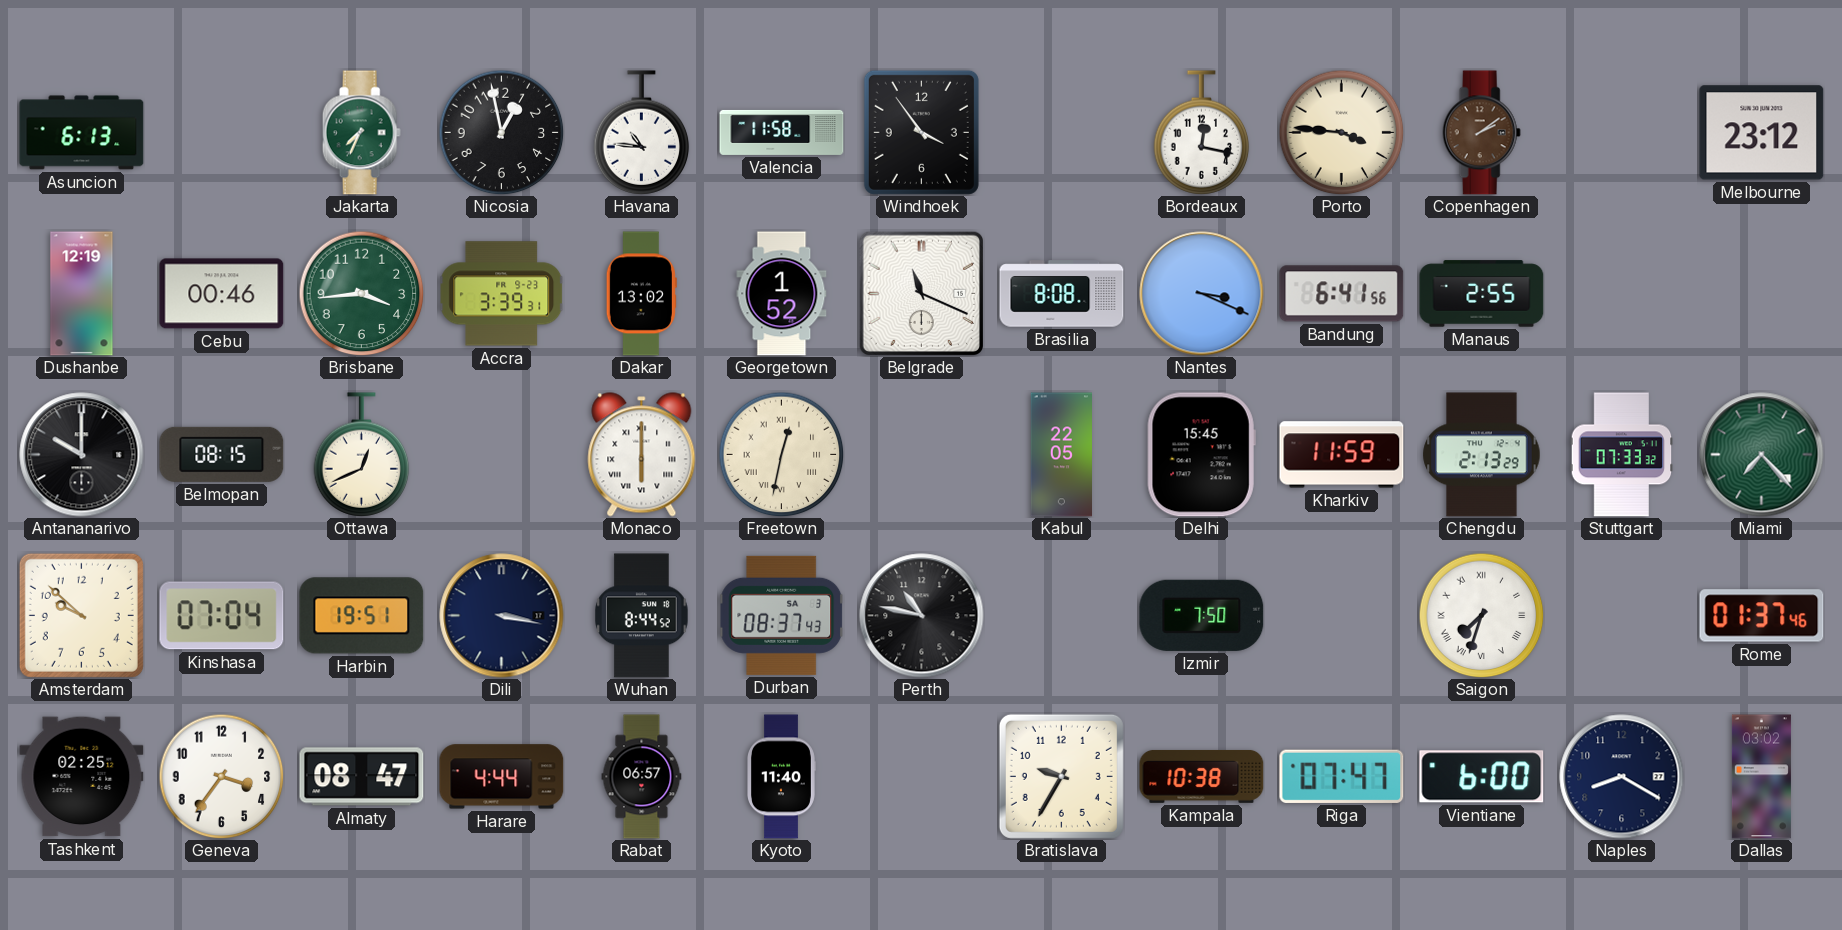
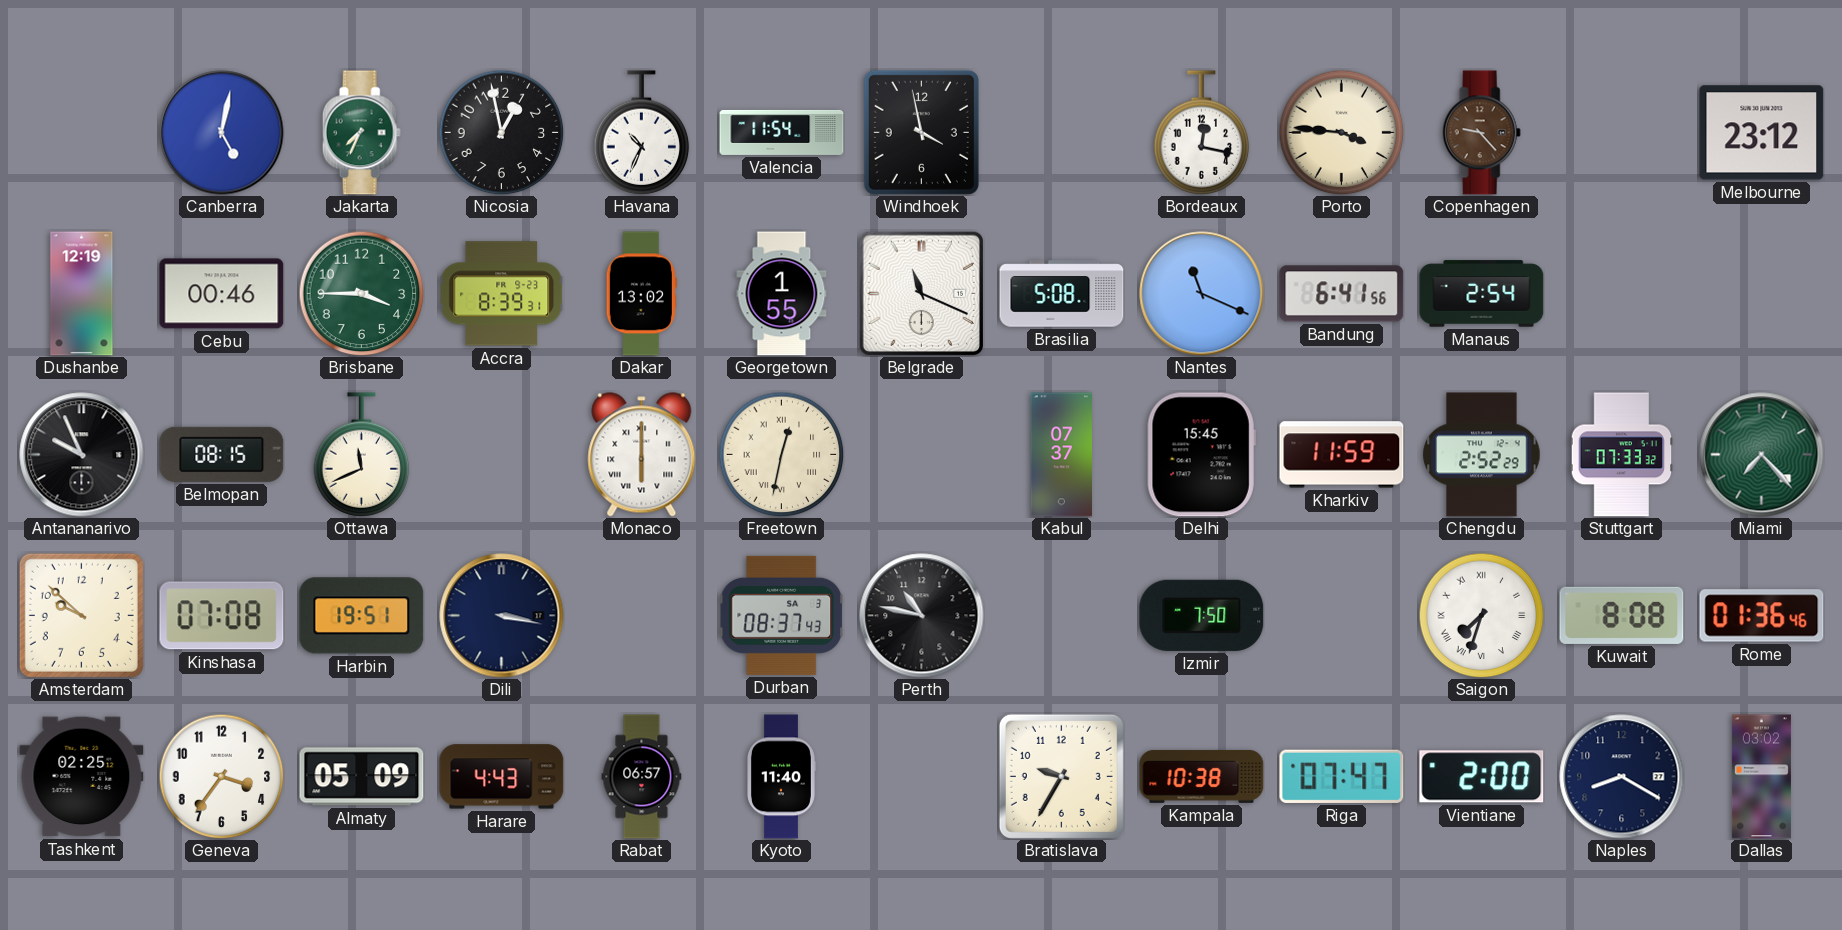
Asuncion: 6:13 -> none
Canberra: none -> 5:02
Havana: 10:46 -> 10:34
Valencia: 11:58 -> 11:54
Windhoek: 3:54 -> 3:58
Copenhagen: 2:09 -> 9:23
Brisbane: 3:44 -> 3:45
Accra: 3:39 -> 8:39
Georgetown: 1:52 -> 1:55
Brasilia: 8:08 -> 5:08
Nantes: 3:19 -> 11:19
Manaus: 2:55 -> 2:54
Antananarivo: 10:00 -> 9:56
Ottawa: 12:41 -> 11:41
Kabul: 22:05 -> 07:37
Chengdu: 2:13 -> 2:52
Kinshasa: 07:04 -> 07:08
Wuhan: 8:44 -> none
Kuwait: none -> 8:08
Rome: 01:37 -> 01:36
Almaty: 08:47 -> 05:09
Harare: 4:44 -> 4:43
Vientiane: 6:00 -> 2:00
